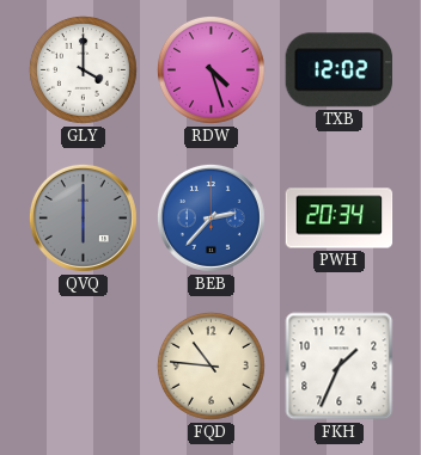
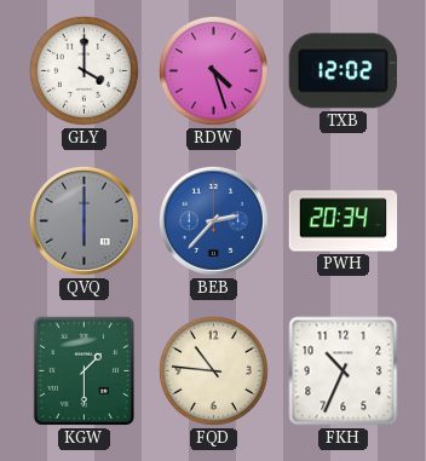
KGW: none -> 1:30
FKH: 1:34 -> 10:34
